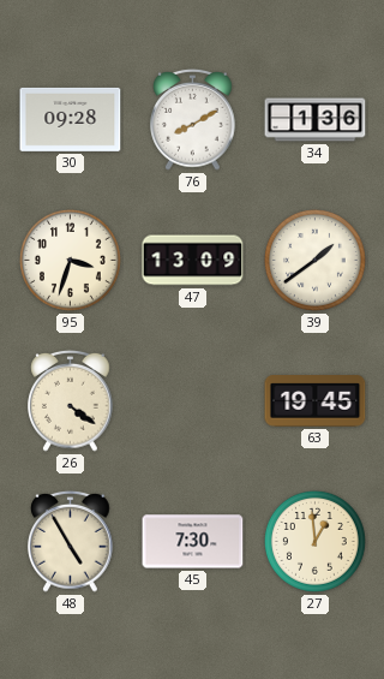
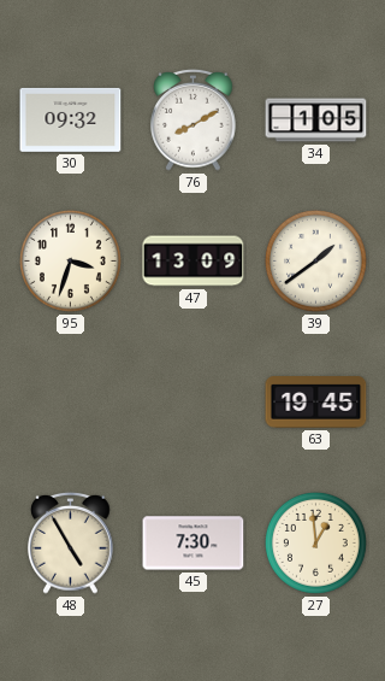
30: 09:28 -> 09:32
34: 1:36 -> 1:05
26: 4:21 -> none
